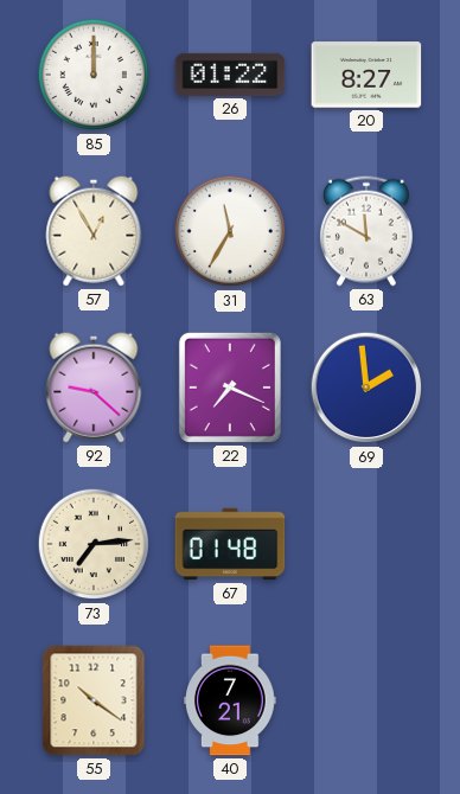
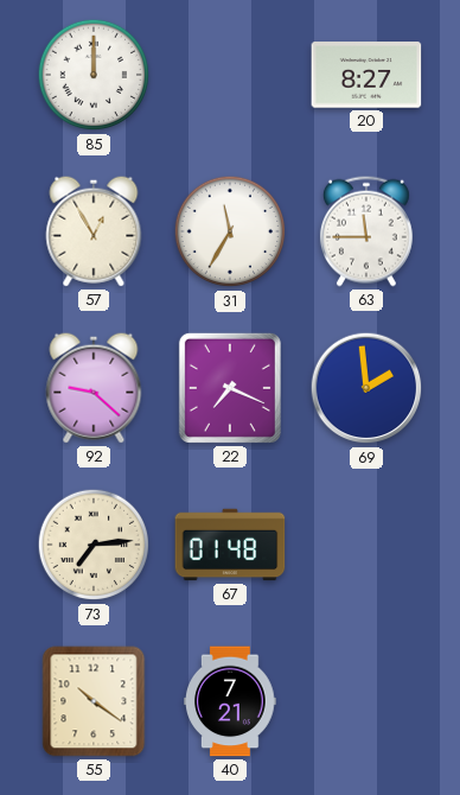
26: 01:22 -> none
63: 11:50 -> 11:45
